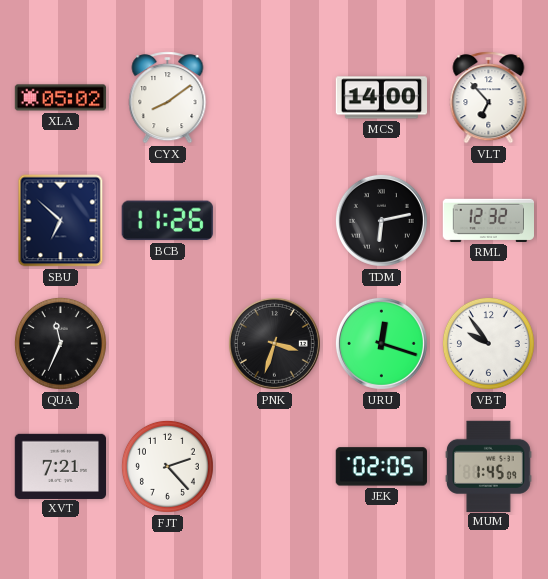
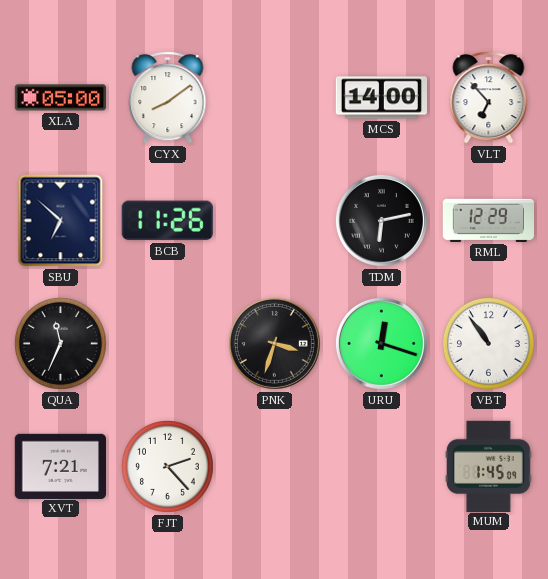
XLA: 05:02 -> 05:00
RML: 12:32 -> 12:29
VBT: 9:54 -> 10:54
JEK: 02:05 -> none
